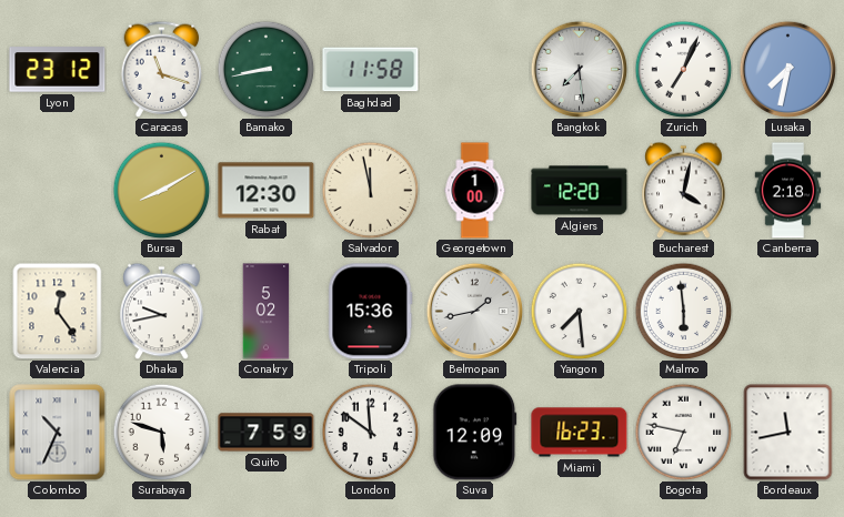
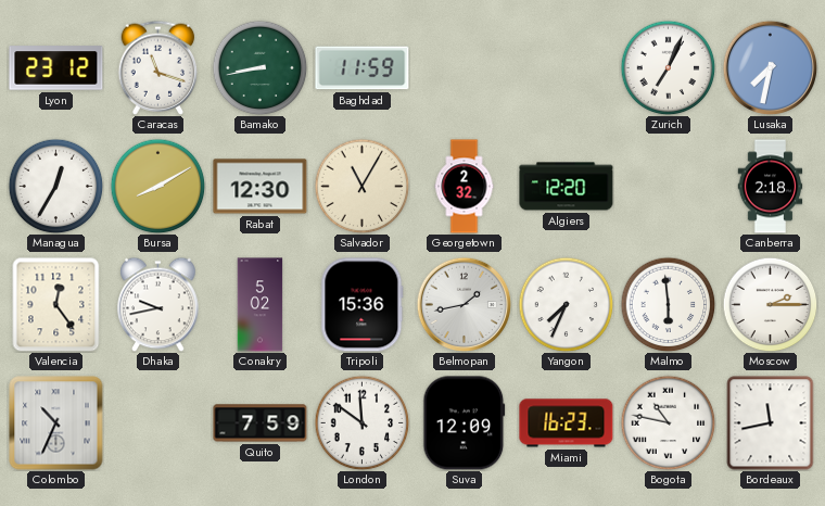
Baghdad: 11:58 -> 11:59
Bangkok: 7:29 -> none
Managua: none -> 12:35
Salvador: 11:58 -> 11:05
Georgetown: 1:00 -> 2:32
Bucharest: 4:02 -> none
Yangon: 7:29 -> 7:34
Moscow: none -> 2:15
Surabaya: 5:48 -> none
Bogota: 6:47 -> 10:47
